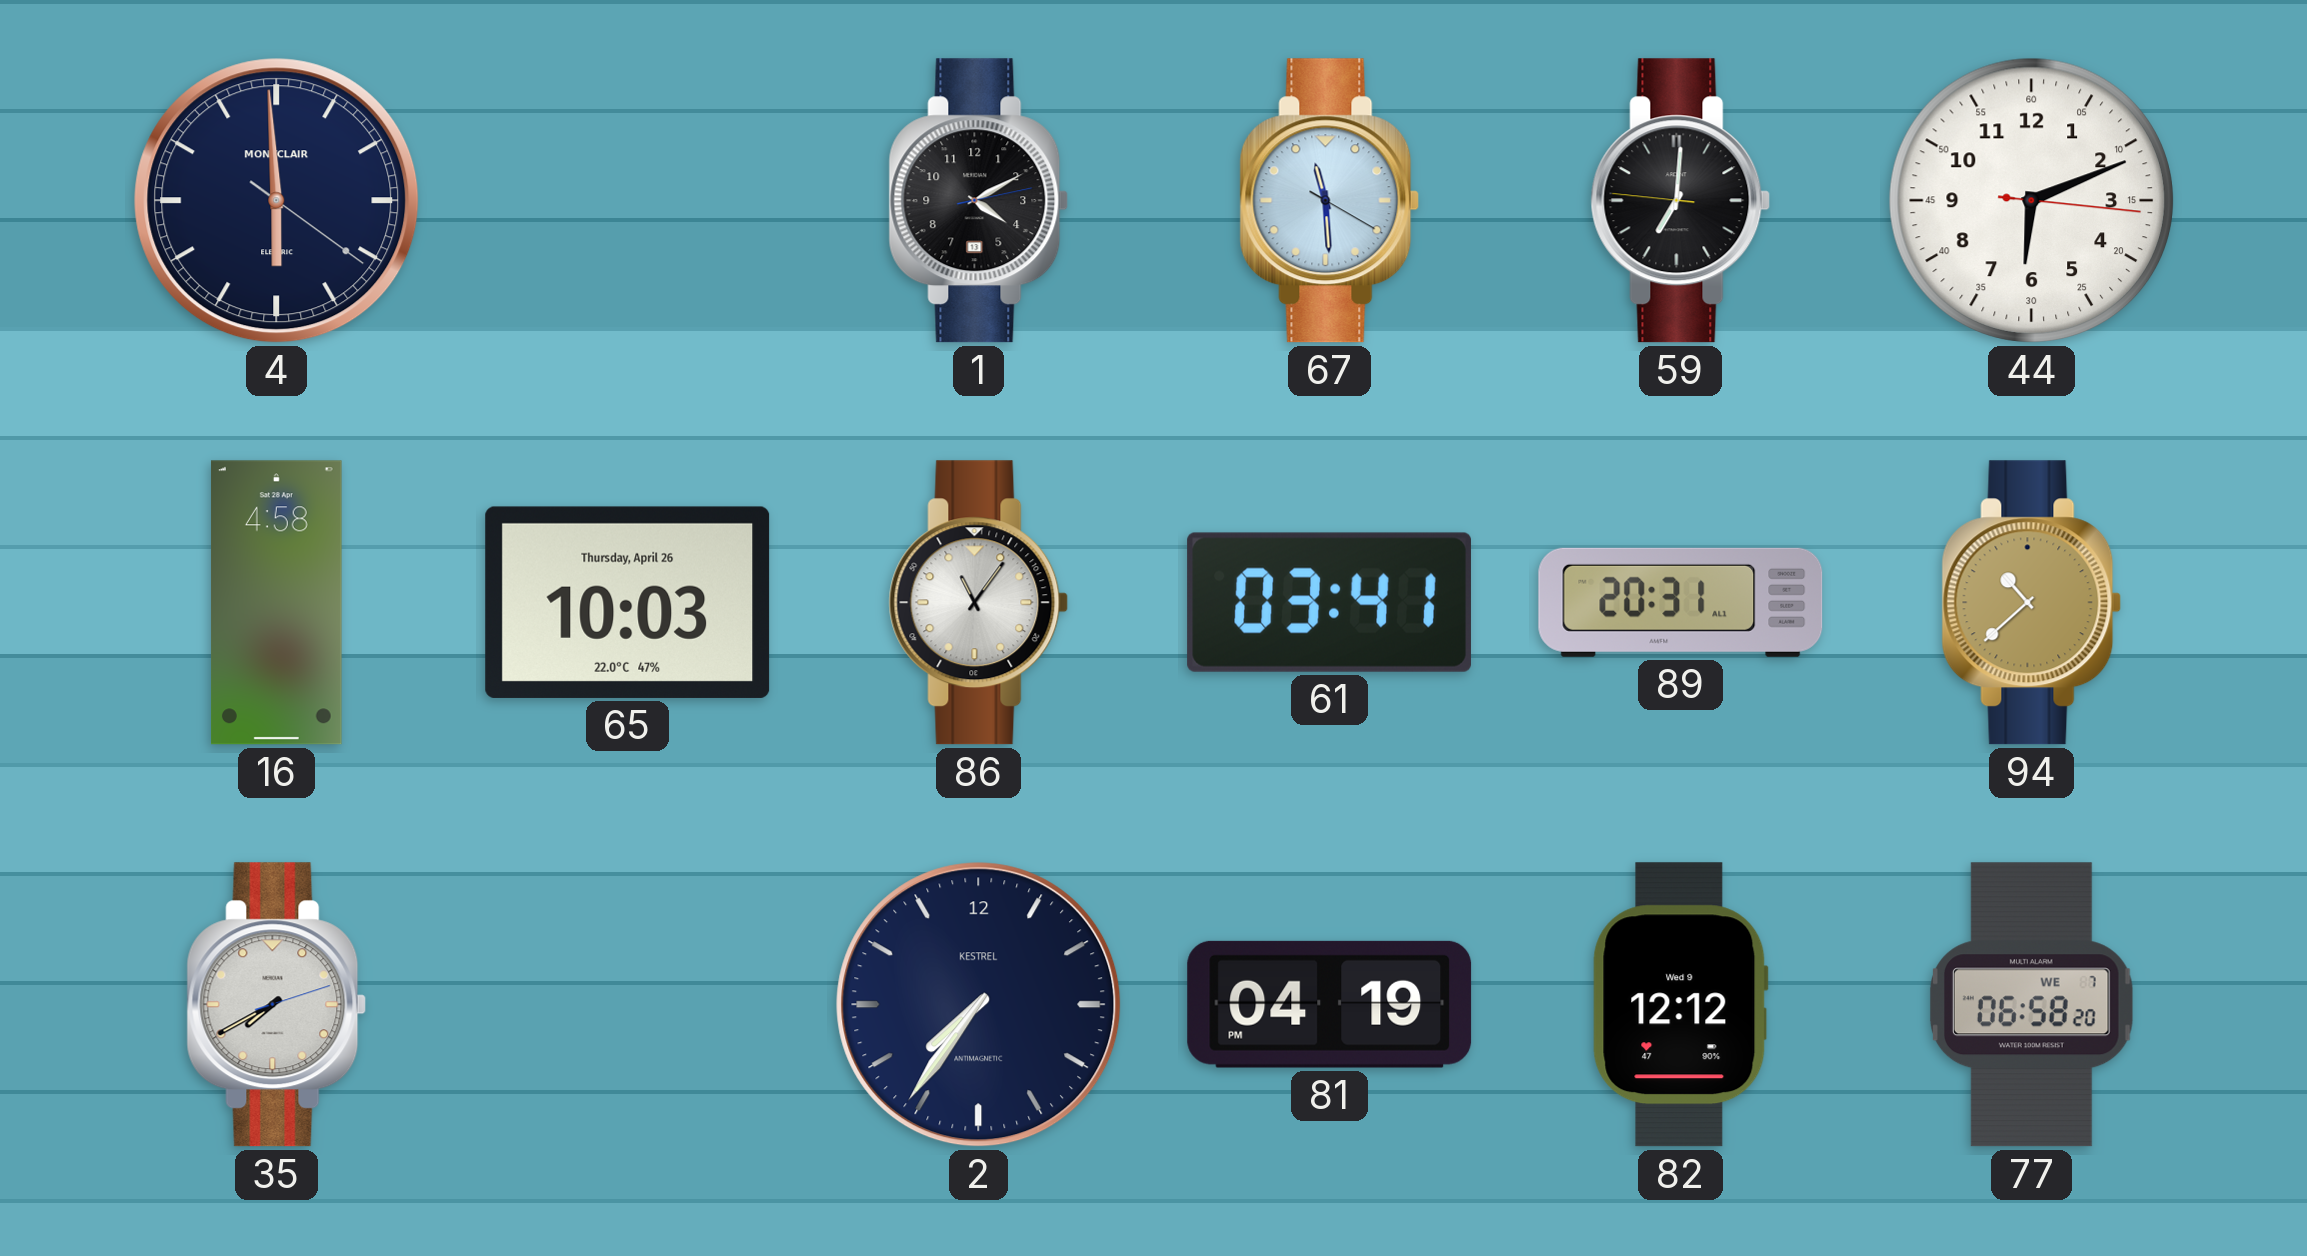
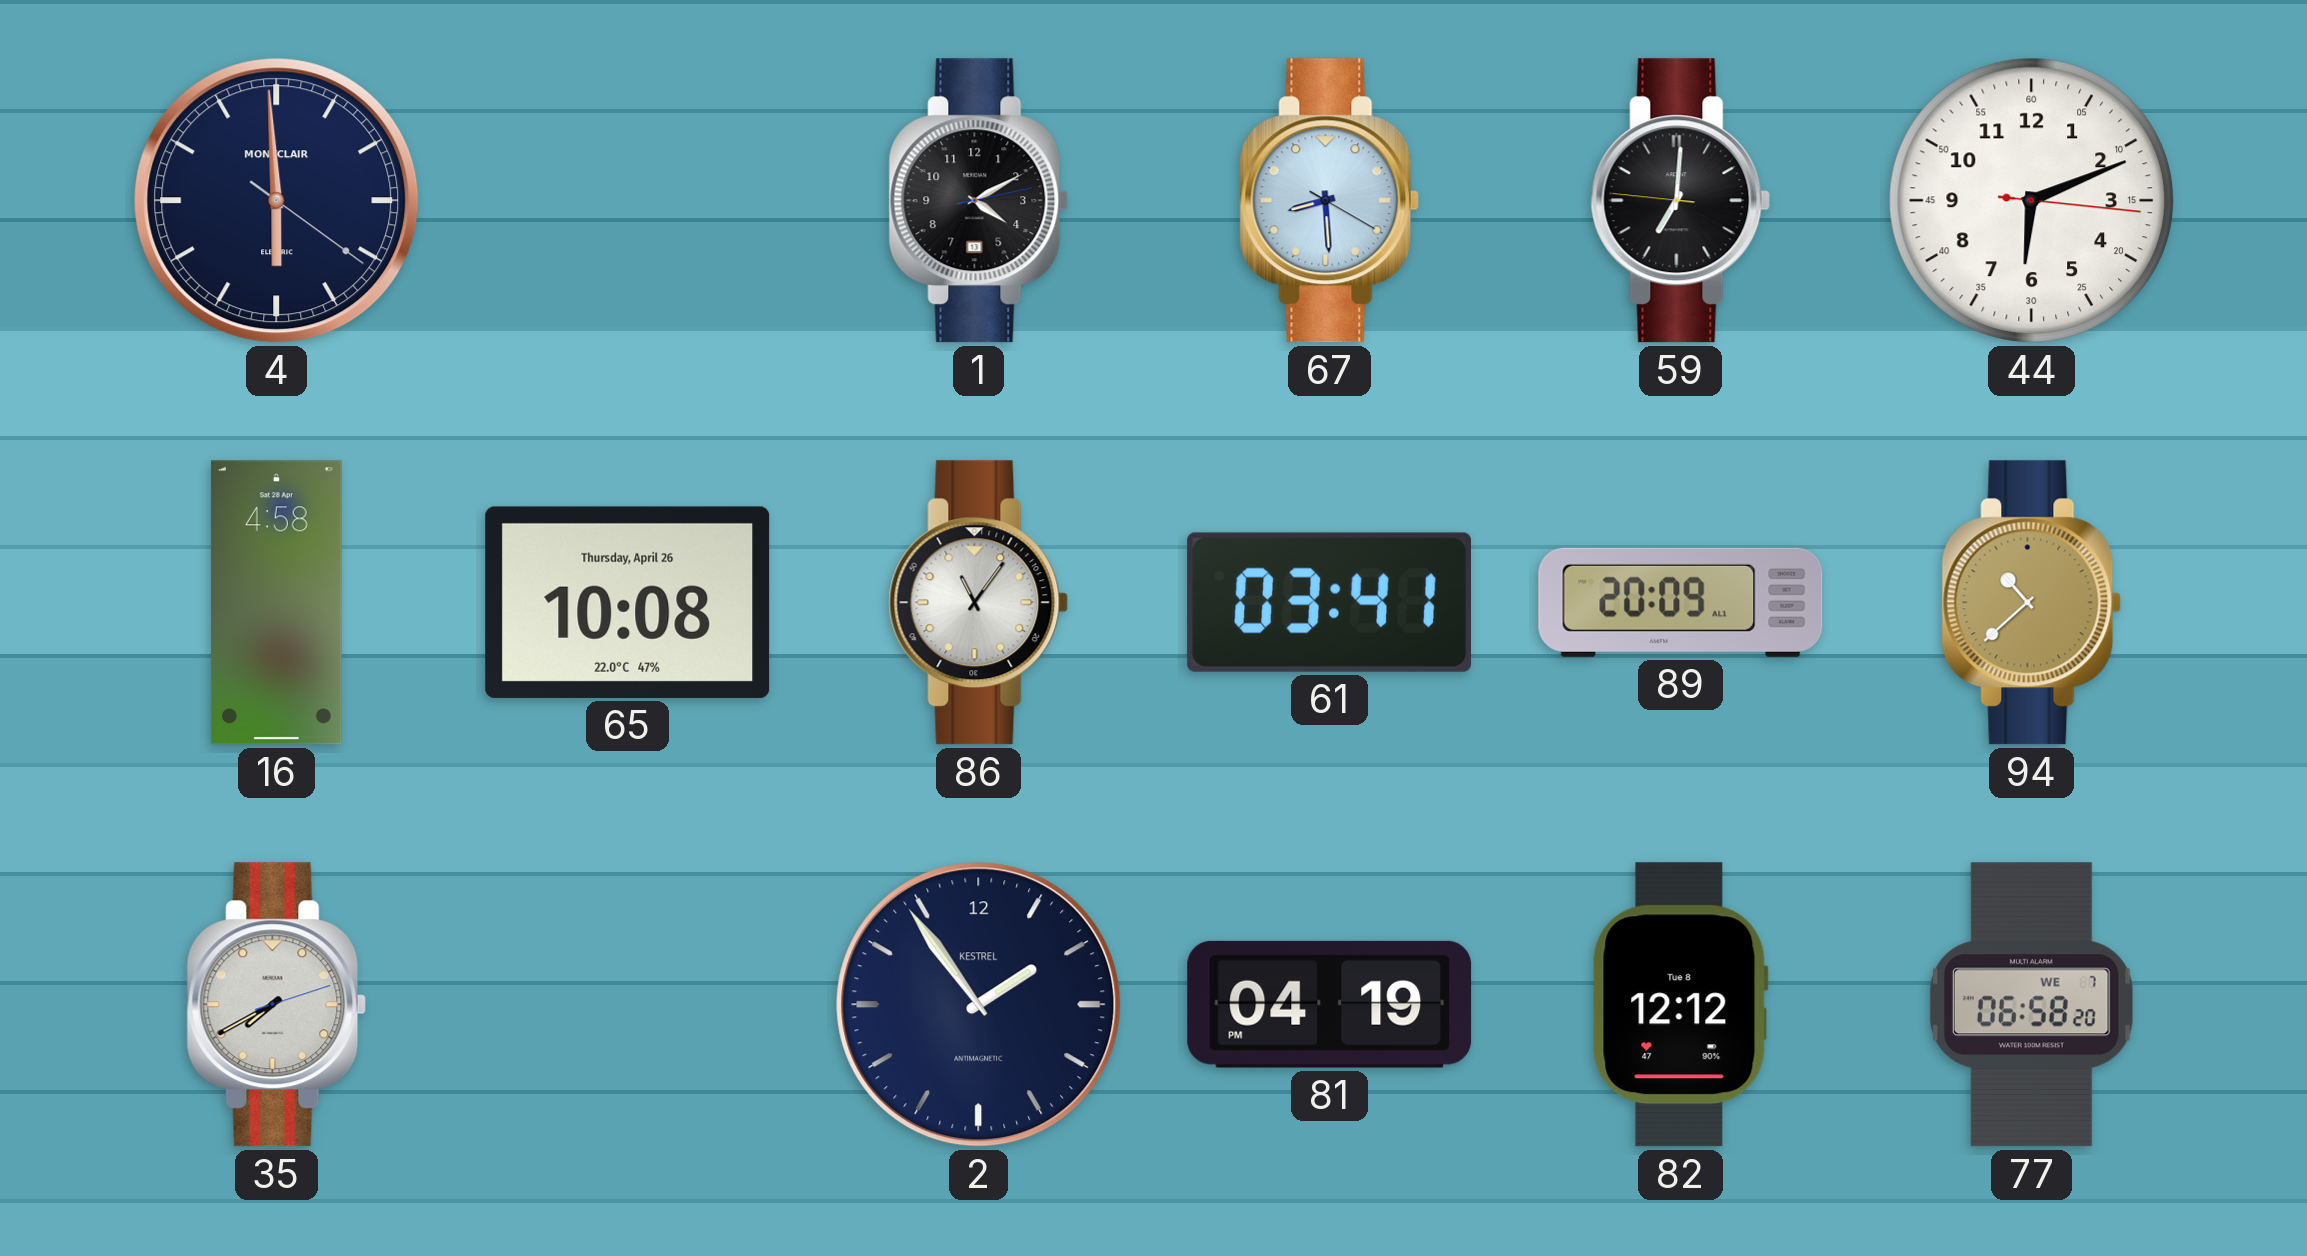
67: 11:29 -> 8:29
65: 10:03 -> 10:08
89: 20:31 -> 20:09
2: 7:36 -> 1:54
82 date: Wed 9 -> Tue 8
